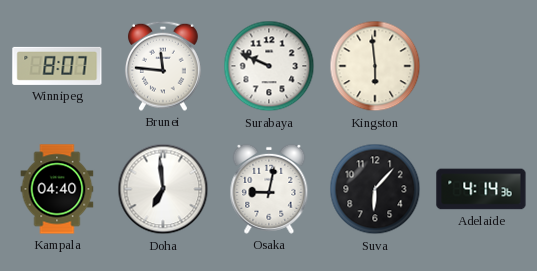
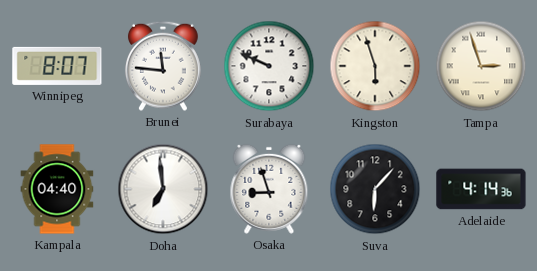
Kingston: 5:59 -> 5:57
Tampa: none -> 2:57
Osaka: 9:02 -> 8:57
